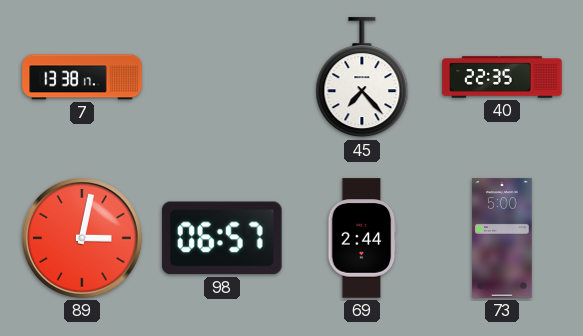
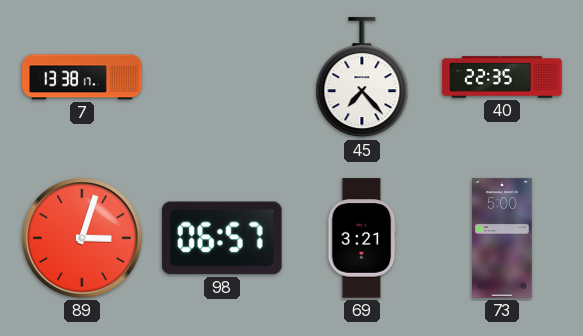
89: 3:02 -> 3:03
69: 2:44 -> 3:21
